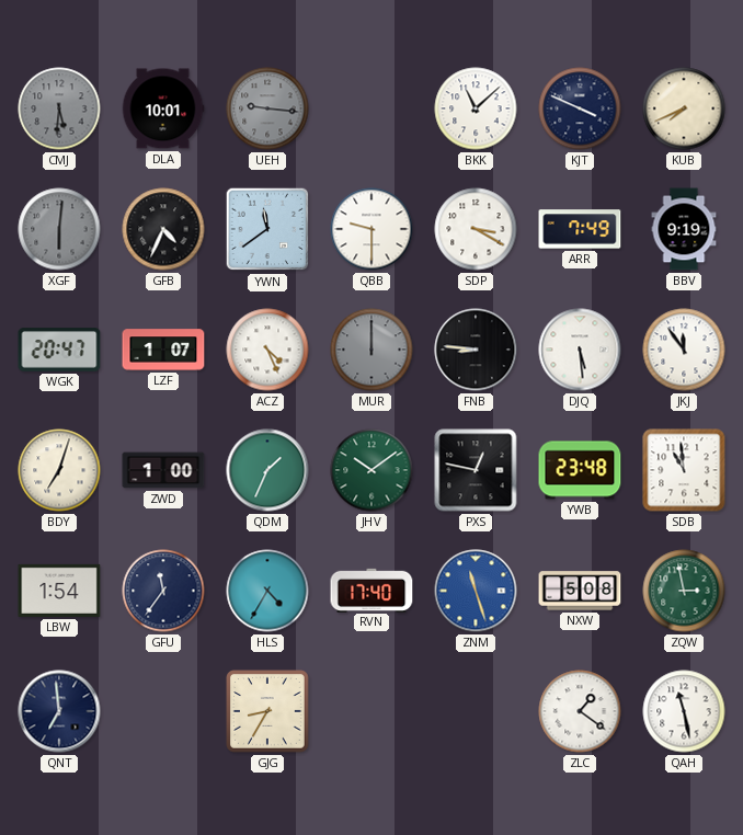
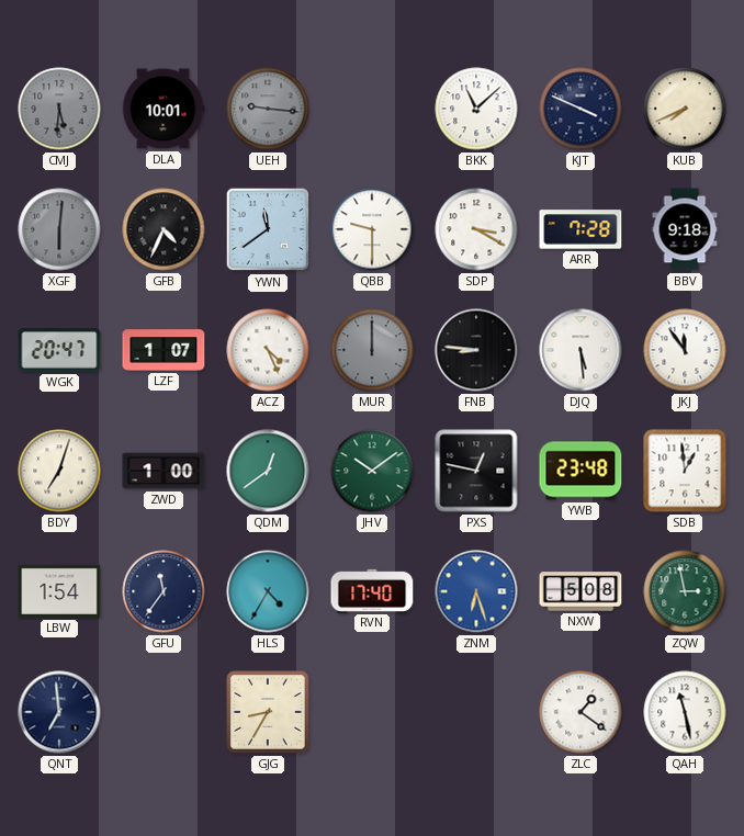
ARR: 7:49 -> 7:28
BBV: 9:19 -> 9:18
QDM: 1:34 -> 12:39
SDB: 10:59 -> 12:59
ZNM: 11:27 -> 6:27
